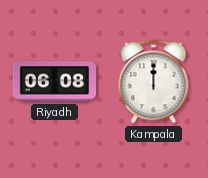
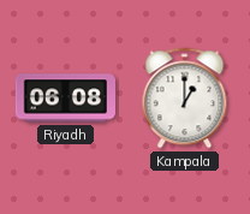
Kampala: 12:00 -> 1:00
